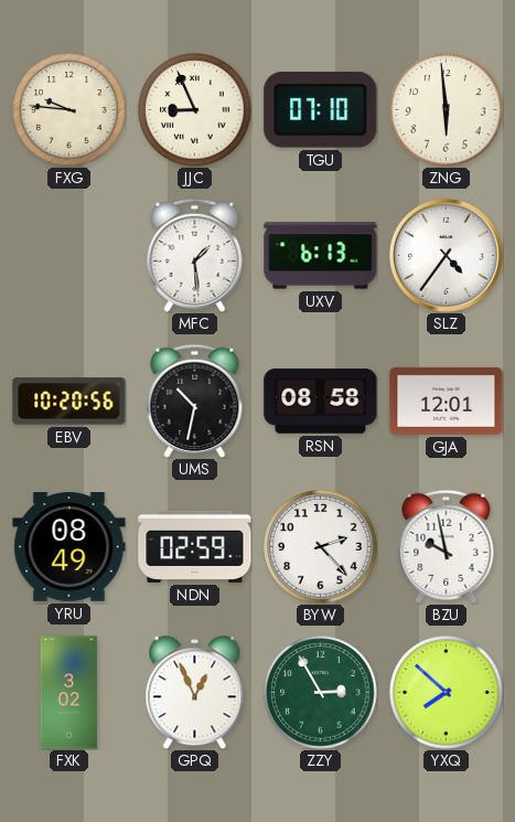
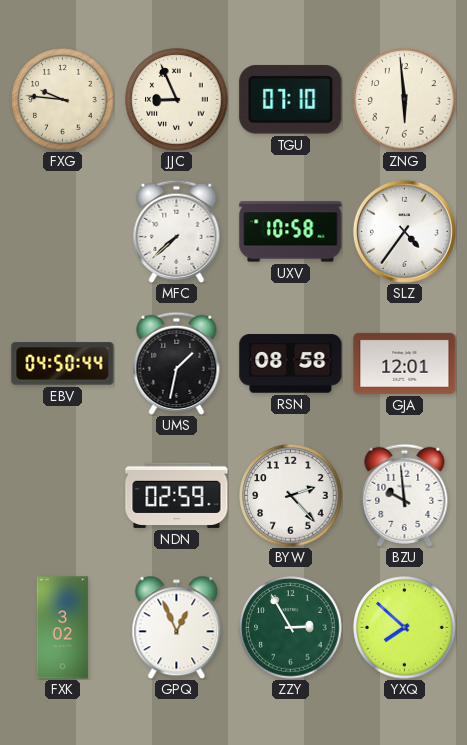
MFC: 1:29 -> 7:38
UXV: 6:13 -> 10:58
EBV: 10:20 -> 04:50
UMS: 10:32 -> 1:32
YRU: 08:49 -> none
BZU: 9:58 -> 9:59
